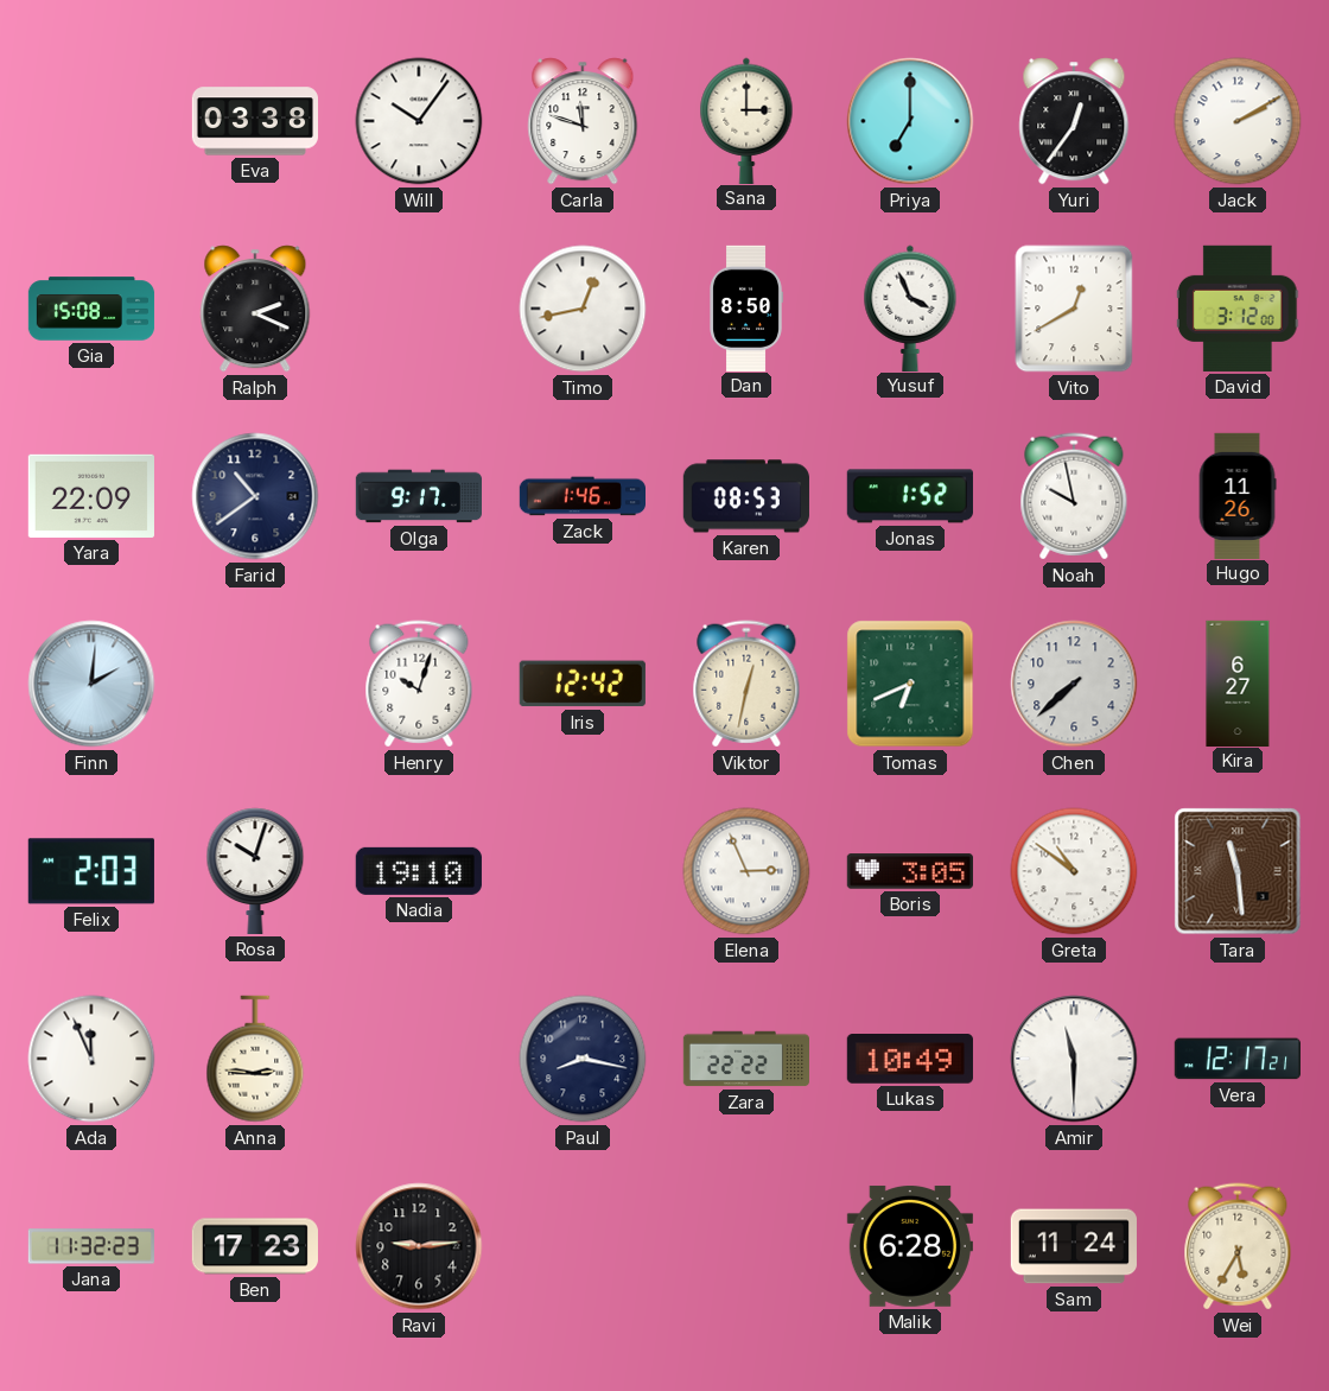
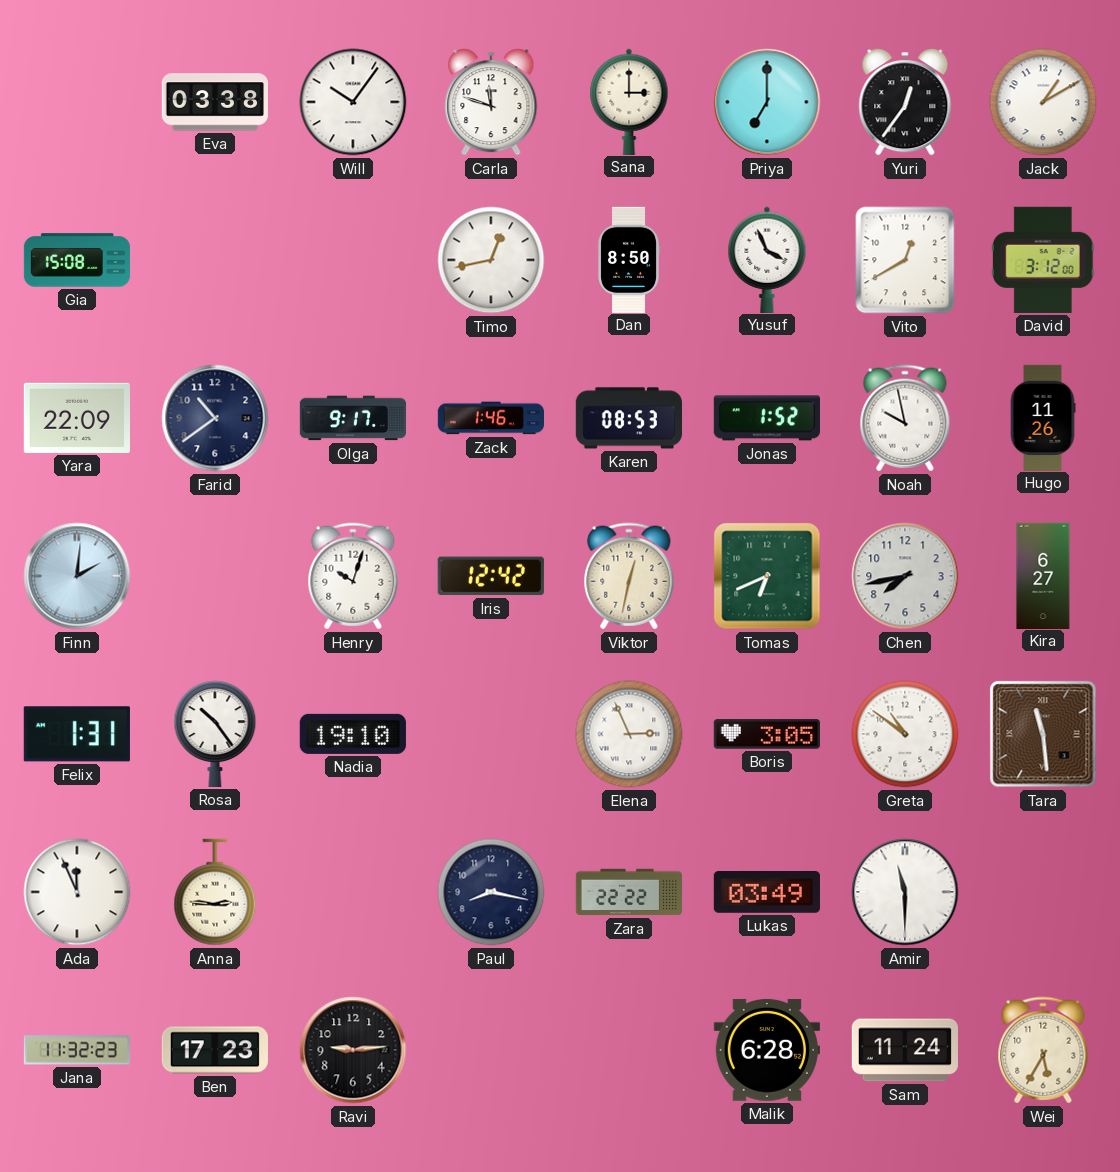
Jack: 2:10 -> 1:10
Ralph: 2:19 -> none
Chen: 7:38 -> 7:43
Felix: 2:03 -> 1:31
Rosa: 10:03 -> 10:24
Lukas: 10:49 -> 03:49
Vera: 12:17 -> none
